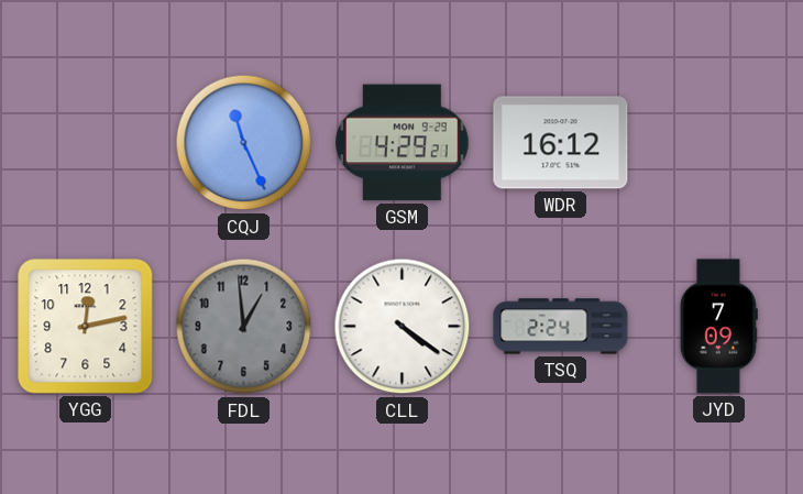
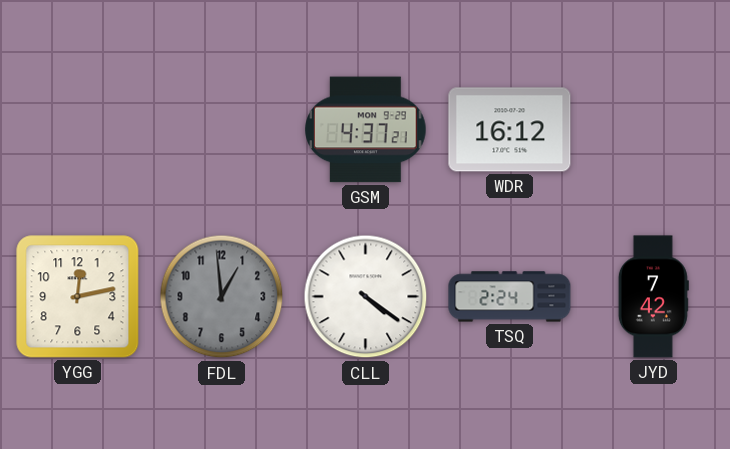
CQJ: 11:26 -> none
GSM: 4:29 -> 4:37
JYD: 7:09 -> 7:42
